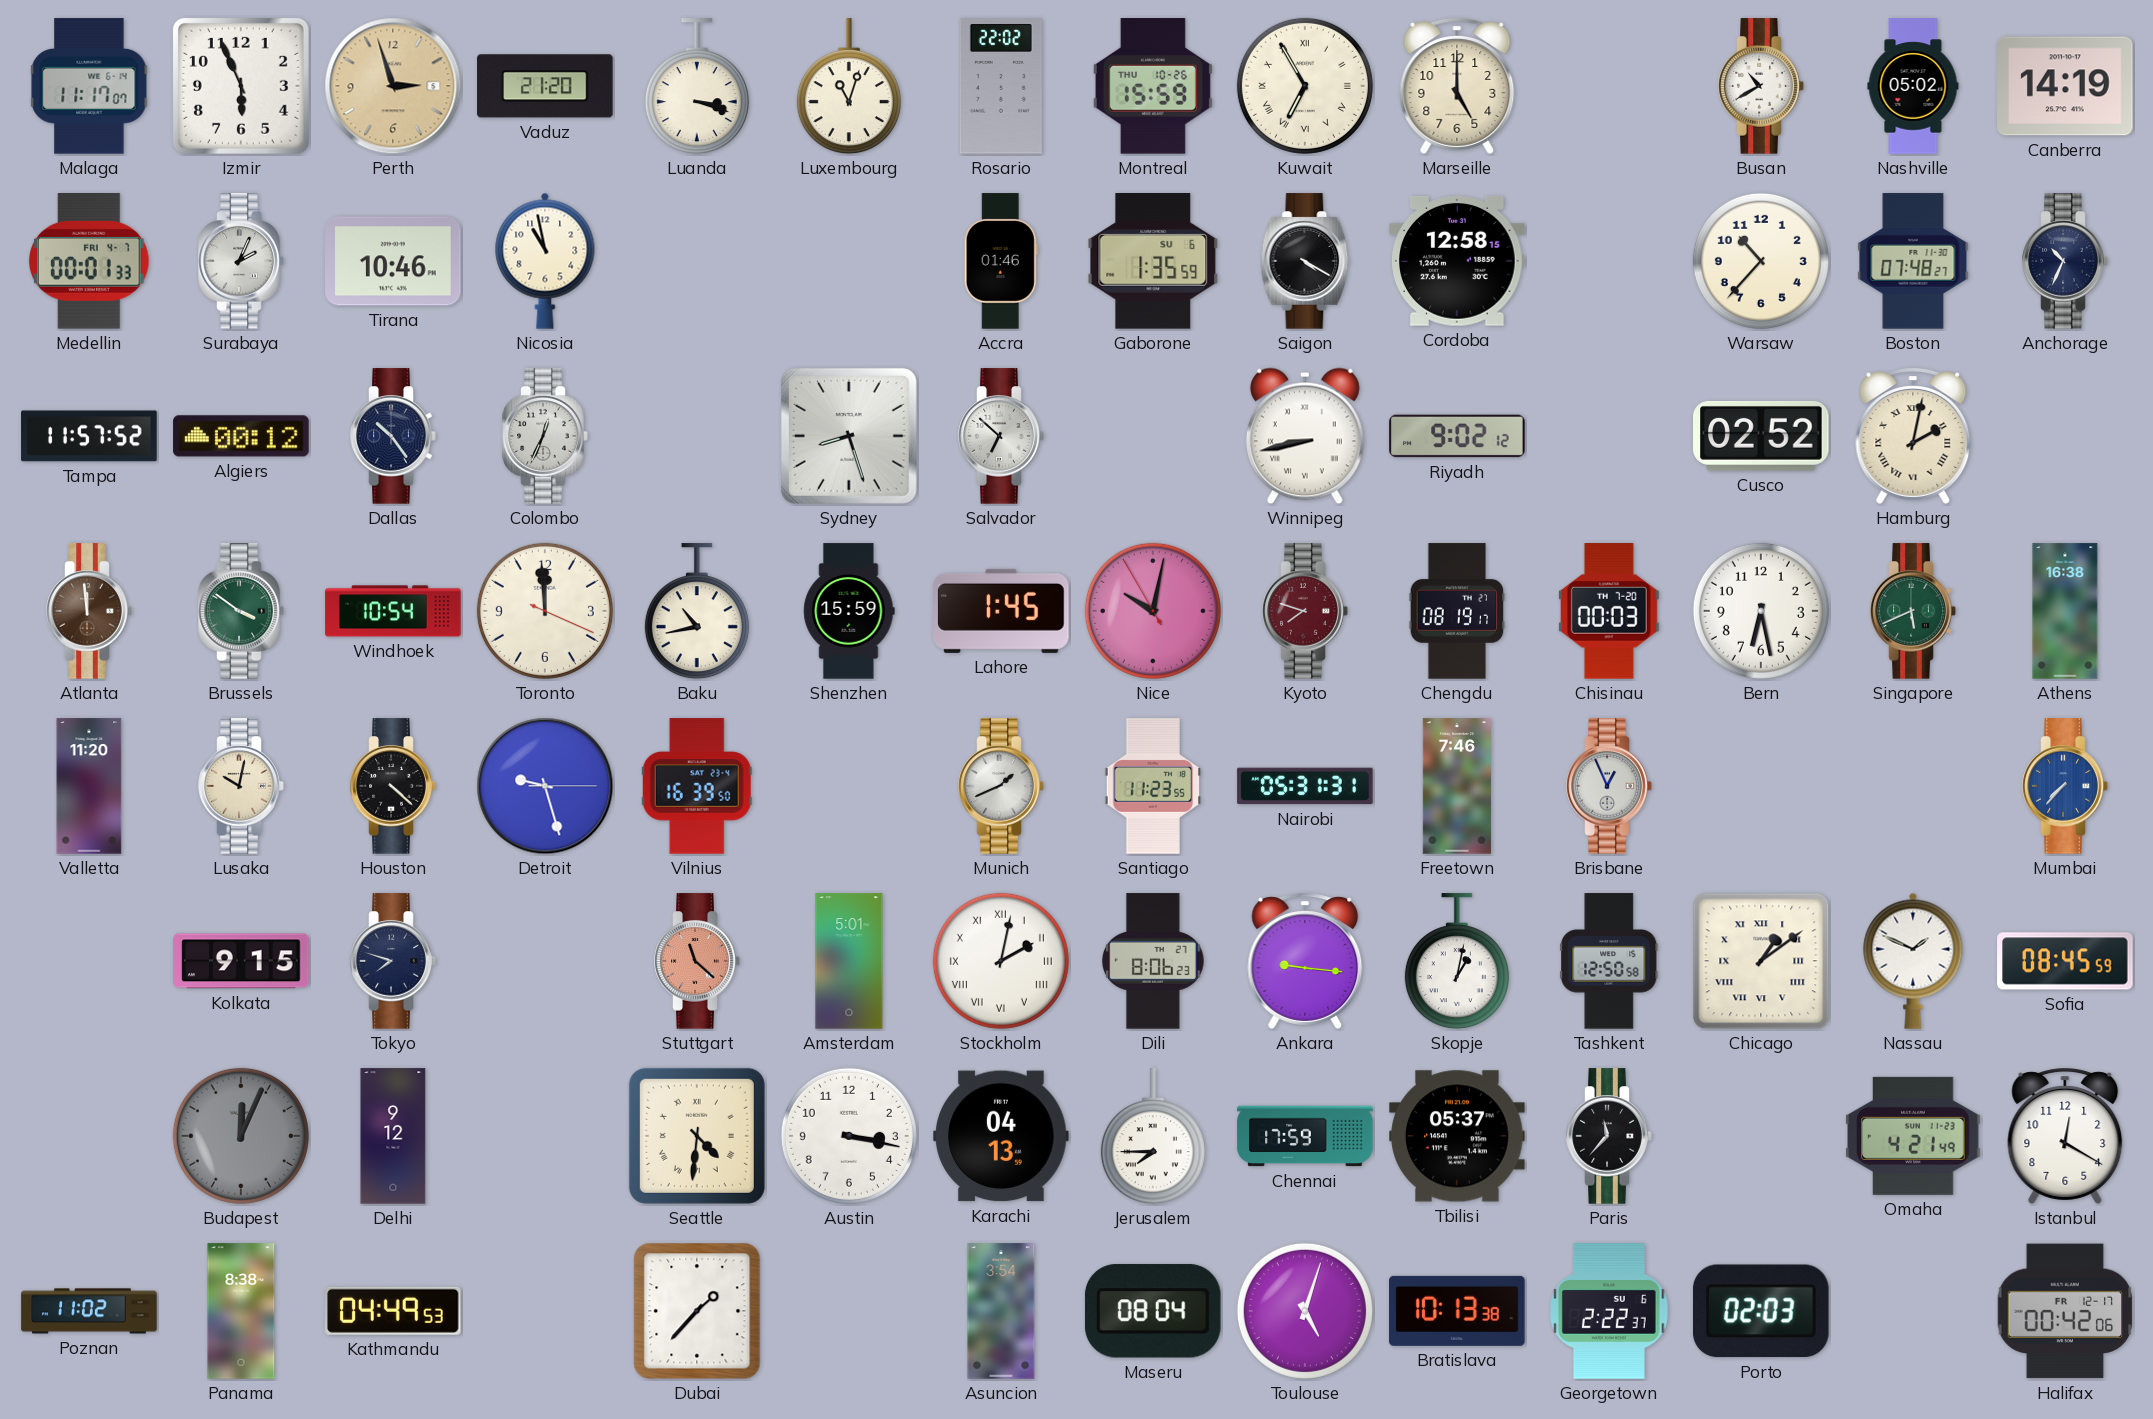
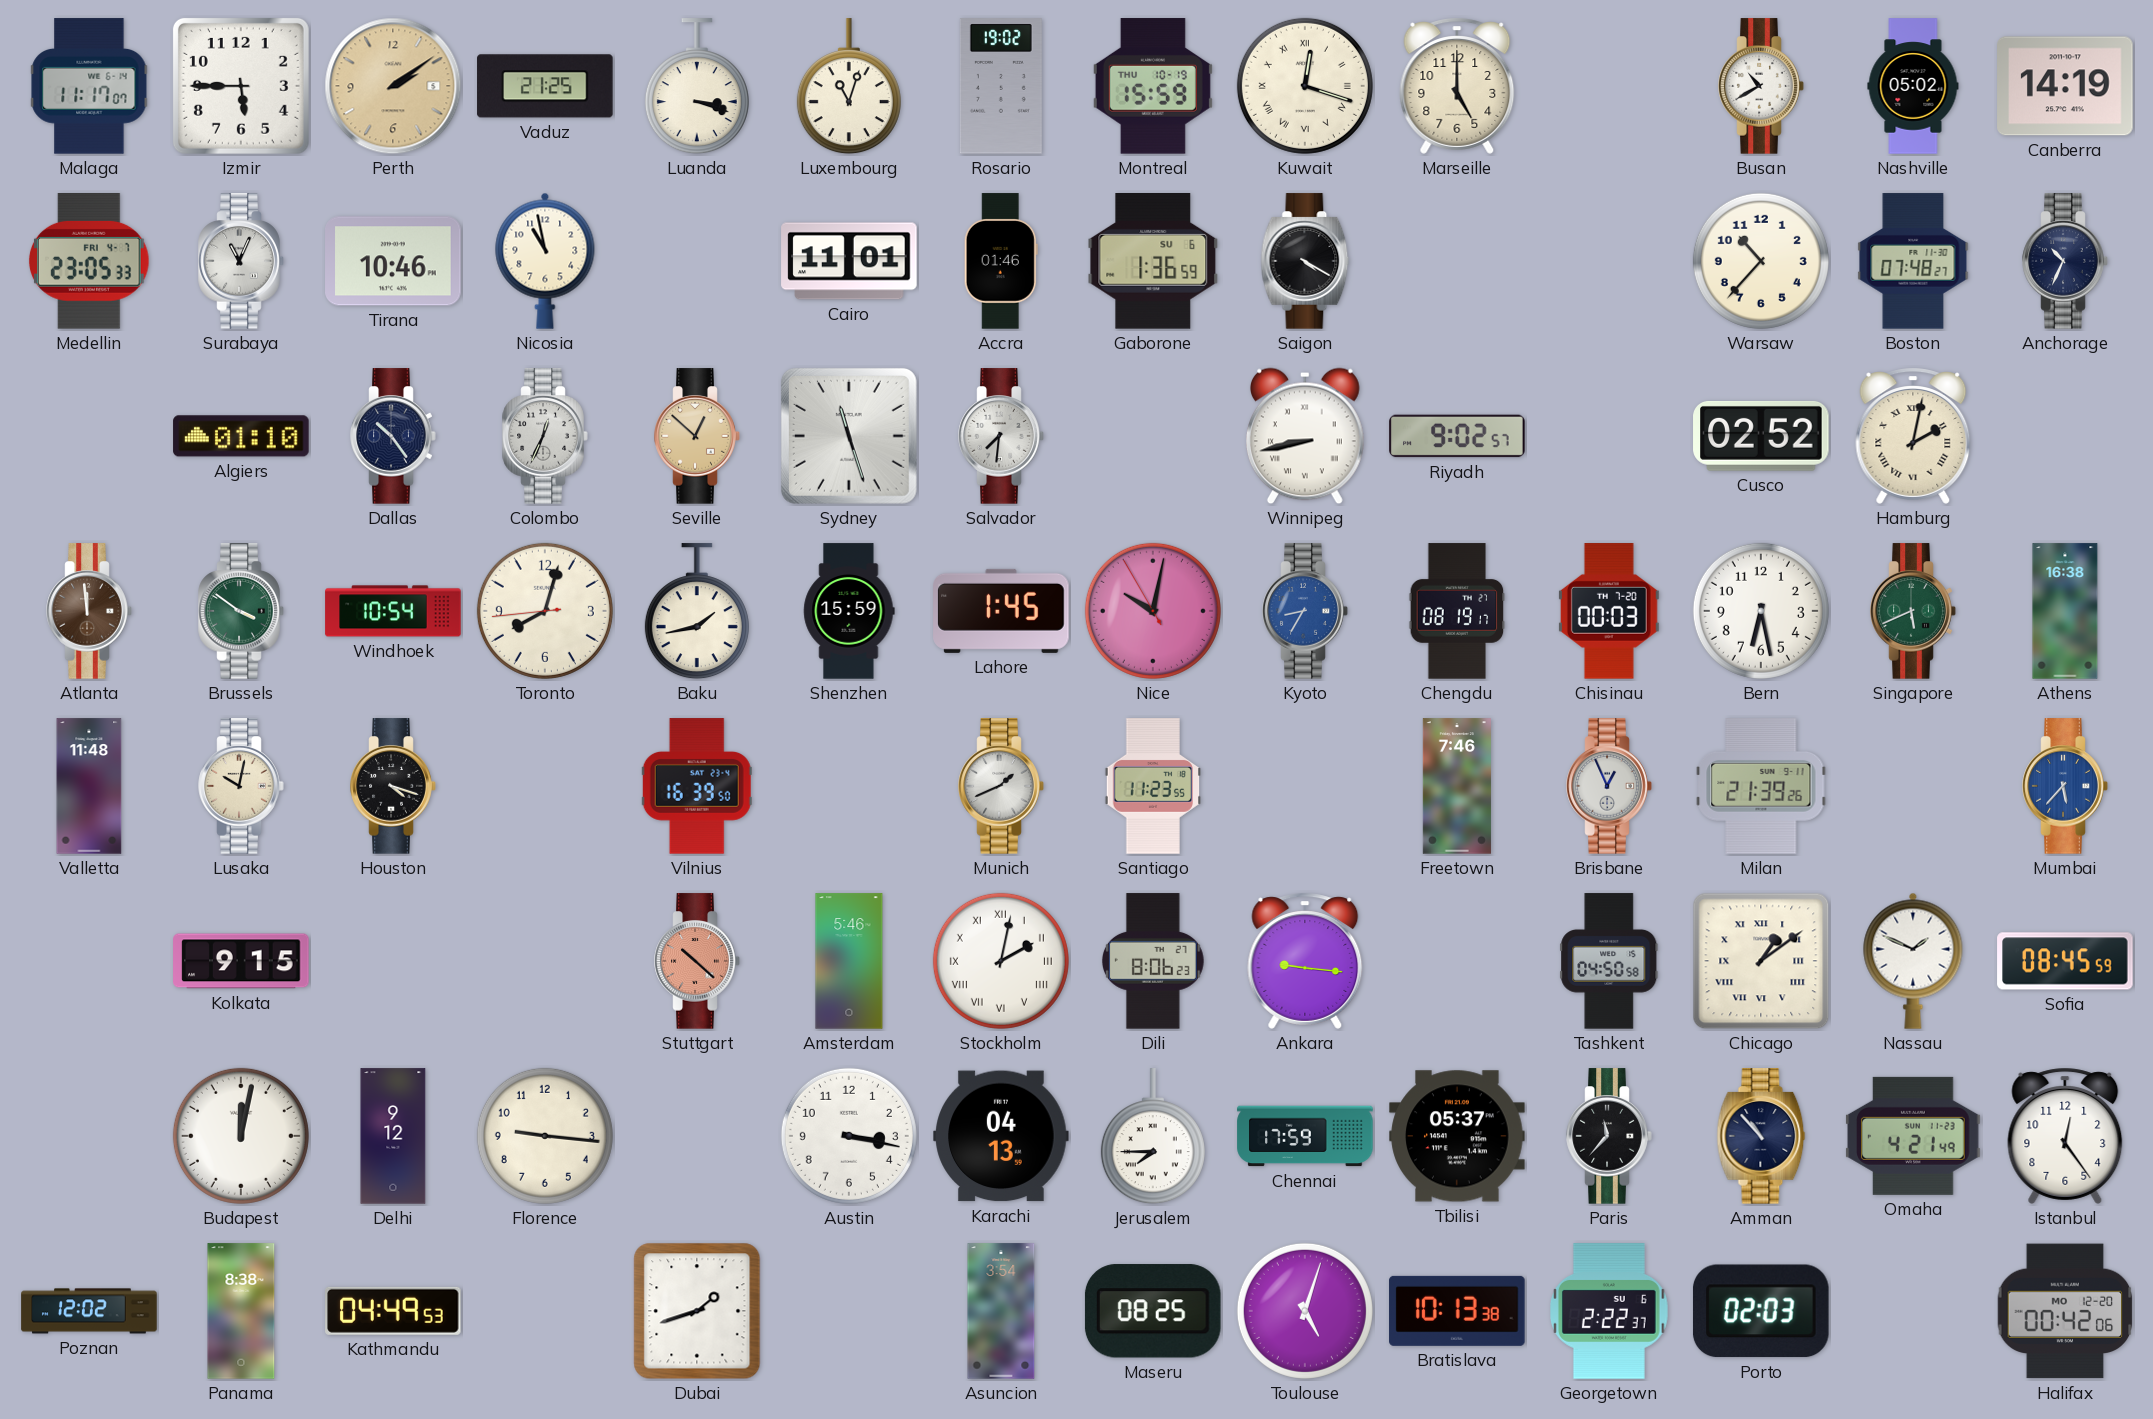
Izmir: 5:56 -> 5:45
Perth: 2:57 -> 2:09
Vaduz: 21:20 -> 21:25
Rosario: 22:02 -> 19:02
Montreal date: THU 10-26 -> THU 10-19
Kuwait: 6:55 -> 12:18
Medellin: 00:01 -> 23:05
Surabaya: 2:04 -> 11:04
Cairo: none -> 11:01
Gaborone: 1:35 -> 1:36
Cordoba: 12:58 -> none
Tampa: 11:57 -> none
Algiers: 00:12 -> 01:10
Seville: none -> 12:52
Sydney: 8:27 -> 11:27
Salvador: 6:52 -> 7:31
Riyadh: 9:02:12 -> 9:02:57
Toronto: 11:59 -> 8:02
Baku: 10:43 -> 1:43
Kyoto: 7:48 -> 8:35
Kyoto dial: burgundy -> blue
Valletta: 11:20 -> 11:48
Houston: 4:22 -> 4:18
Detroit: 9:27 -> none
Nairobi: 05:31 -> none
Milan: none -> 21:39
Mumbai: 7:37 -> 5:37
Tokyo: 7:48 -> none
Stuttgart: 11:22 -> 10:22
Amsterdam: 5:01 -> 5:46
Skopje: 1:02 -> none
Tashkent: 12:50 -> 04:50
Budapest: 12:04 -> 12:02
Budapest dial: grey -> white
Florence: none -> 9:16
Seattle: 4:31 -> none
Amman: none -> 10:53
Istanbul: 12:20 -> 12:24
Poznan: 11:02 -> 12:02
Dubai: 1:37 -> 1:42
Maseru: 08:04 -> 08:25
Halifax date: FR 12-17 -> MO 12-20
